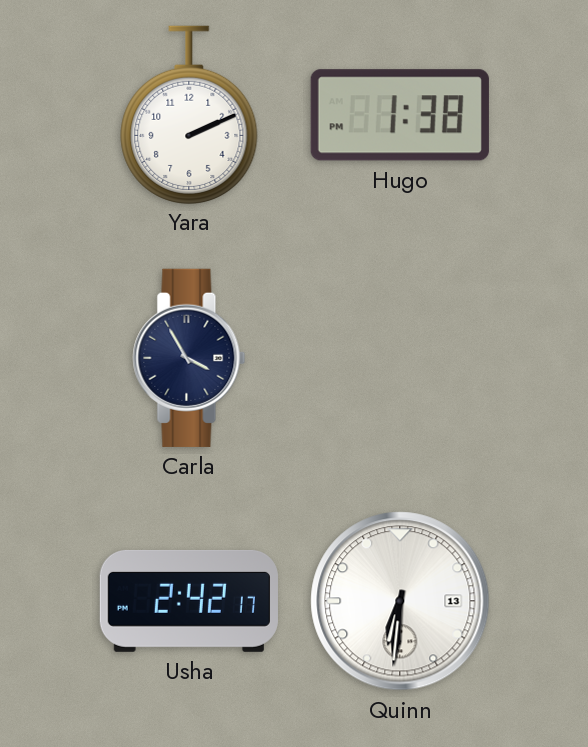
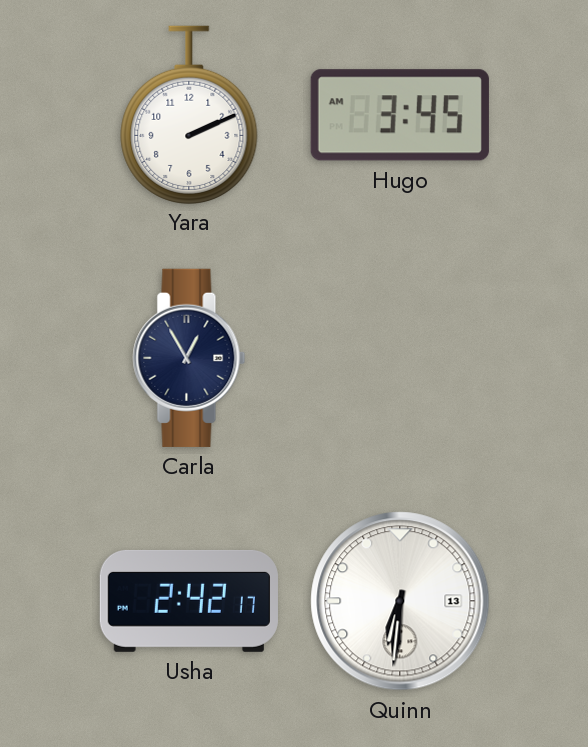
Hugo: 1:38 -> 3:45
Carla: 3:55 -> 12:55
